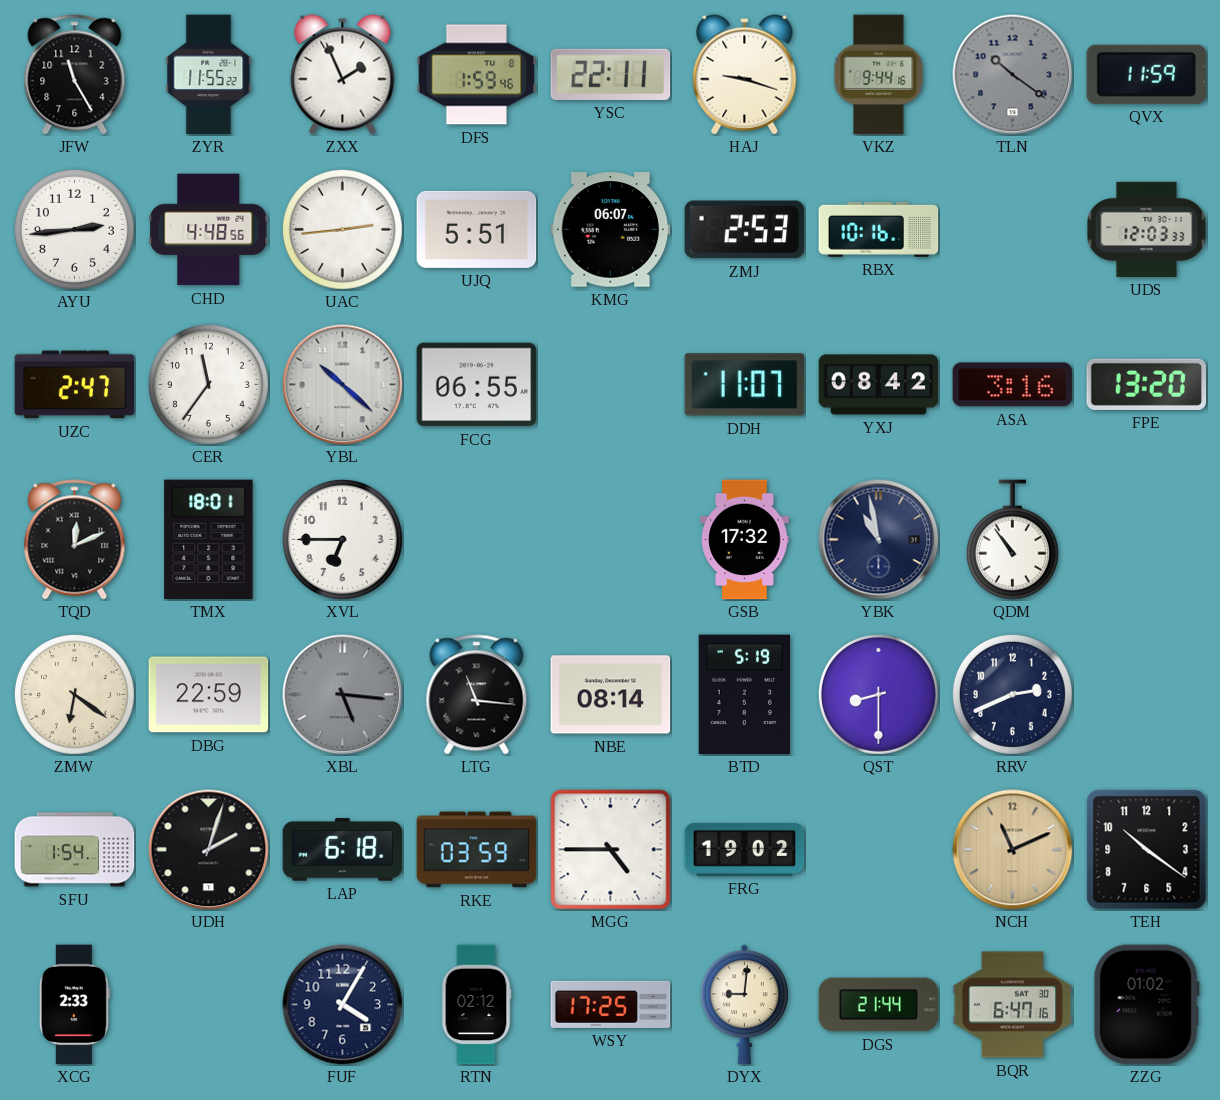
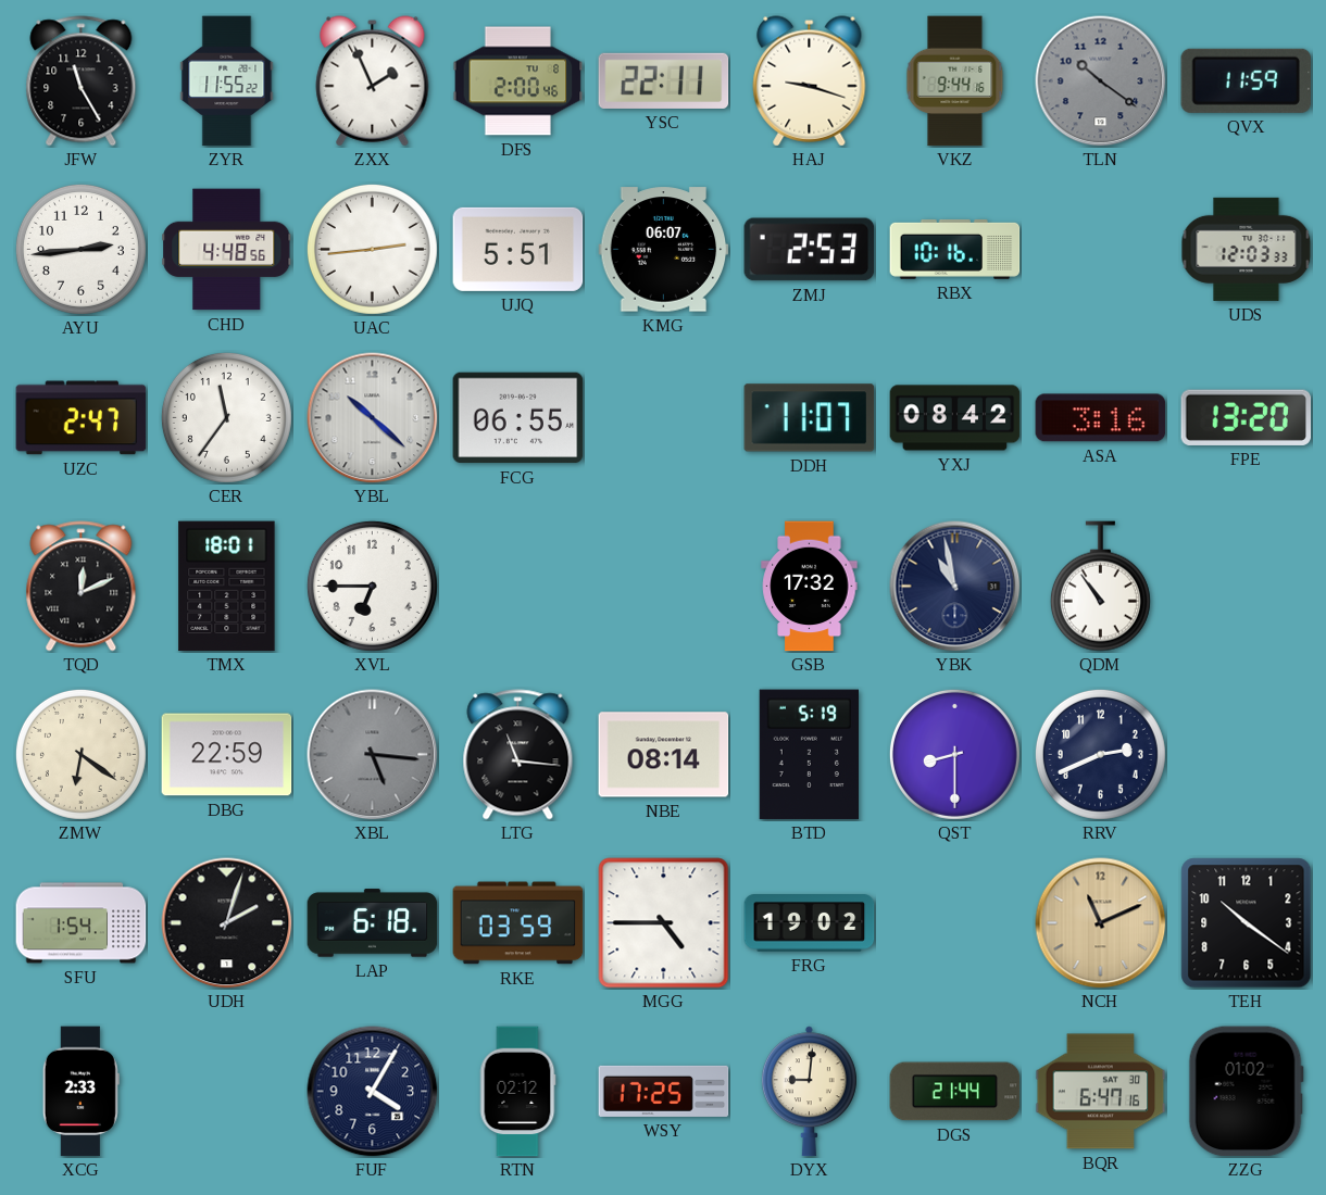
DFS: 1:59 -> 2:00
